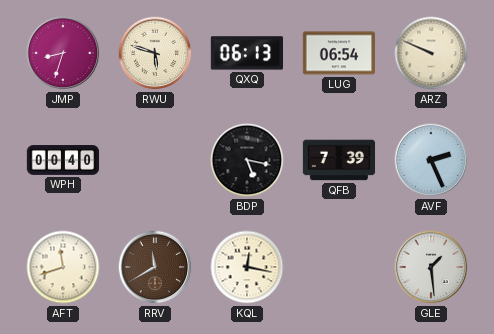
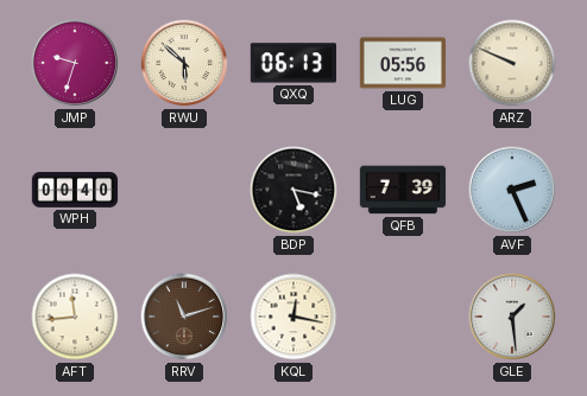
JMP: 8:33 -> 9:33
RWU: 5:48 -> 5:52
LUG: 06:54 -> 05:56
AFT: 11:42 -> 11:44
RRV: 11:40 -> 11:12
